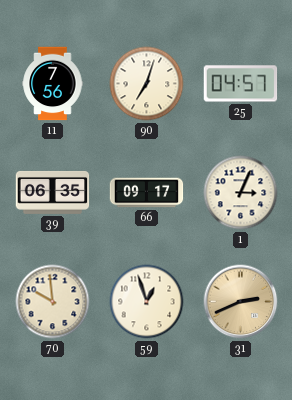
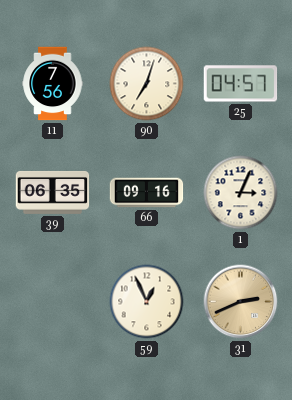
66: 09:17 -> 09:16
70: 9:59 -> none
59: 12:57 -> 12:56
